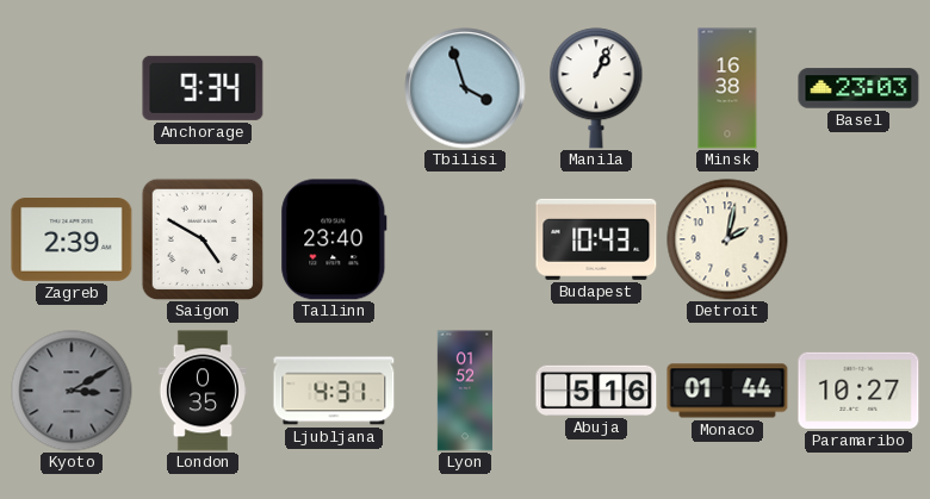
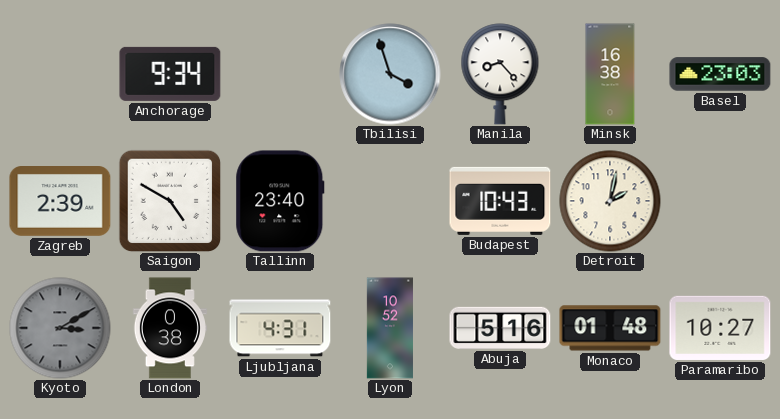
Manila: 1:04 -> 8:23
London: 0:35 -> 0:38
Lyon: 01:52 -> 10:52
Monaco: 01:44 -> 01:48
